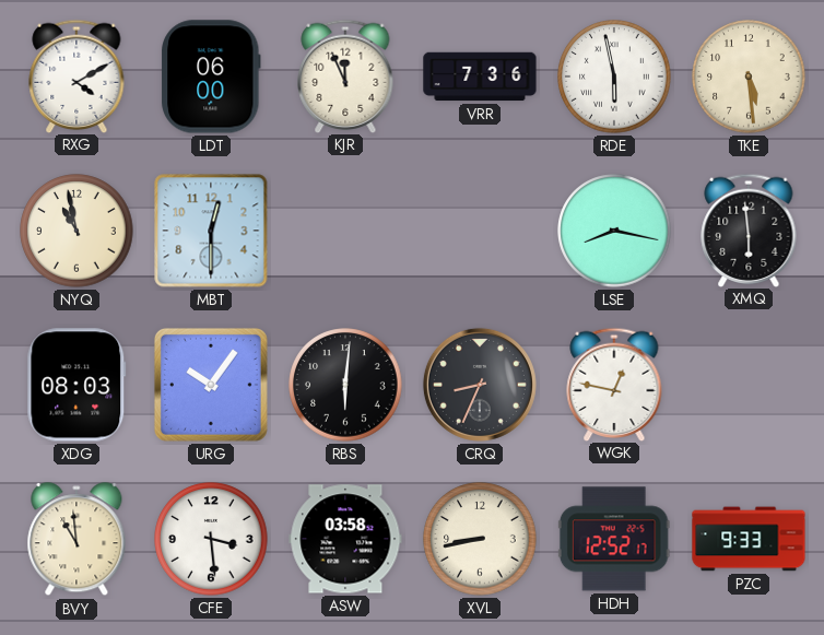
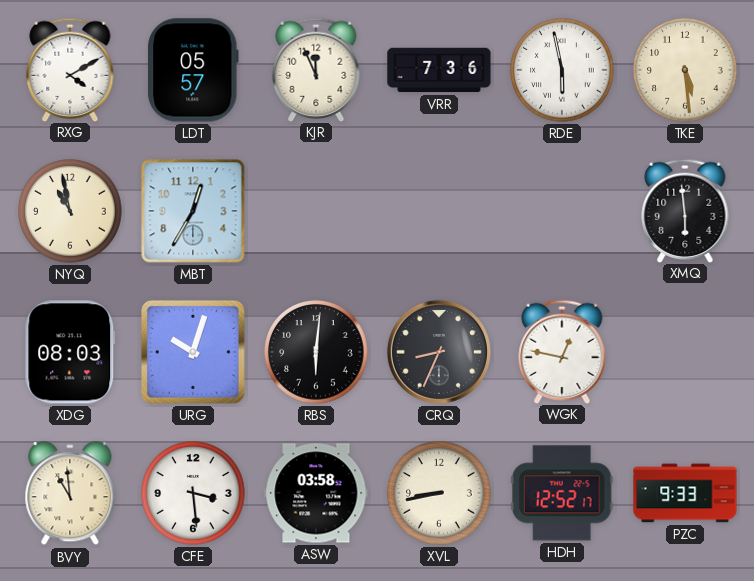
LDT: 06:00 -> 05:57
MBT: 12:30 -> 12:35
LSE: 8:17 -> none
URG: 10:06 -> 10:03
